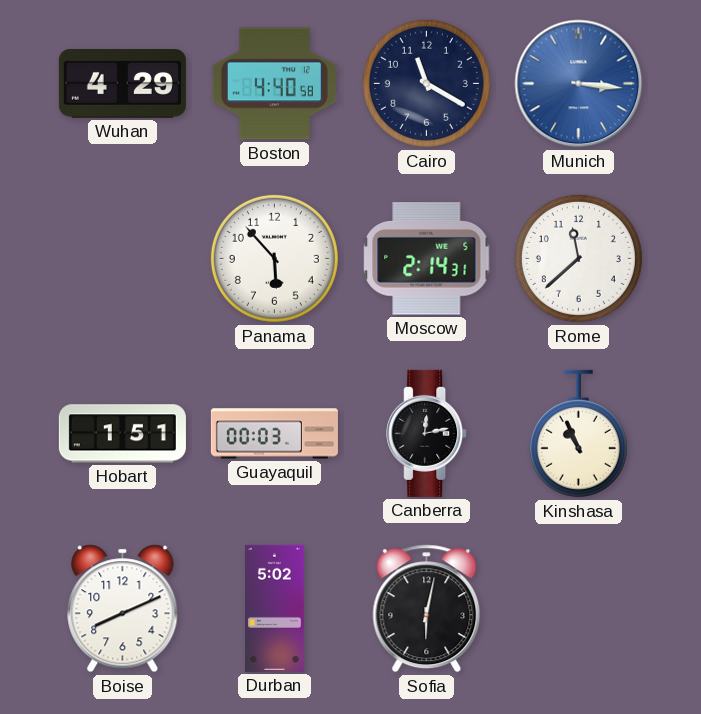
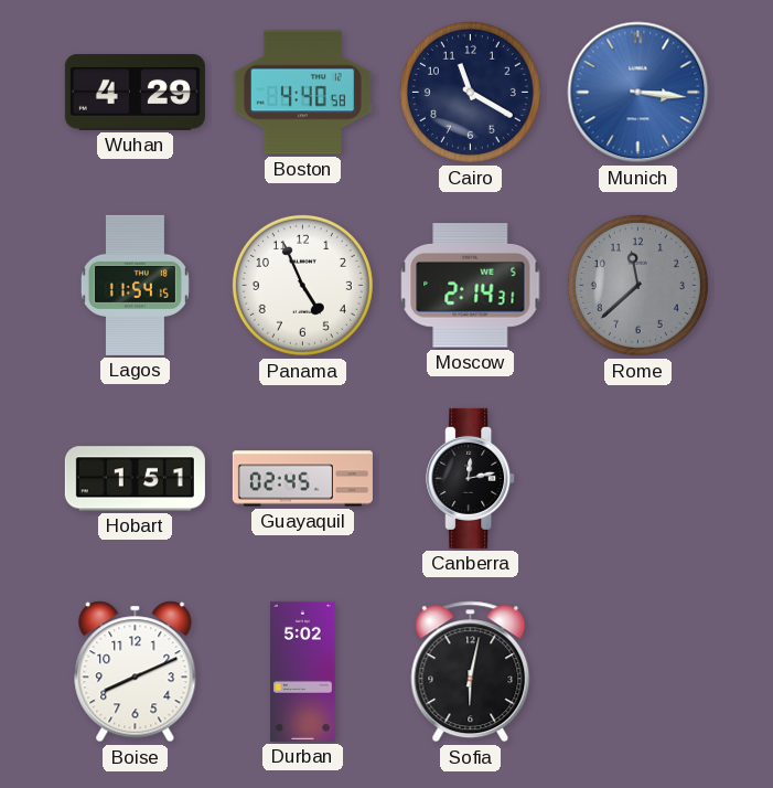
Lagos: none -> 11:54
Panama: 5:53 -> 4:56
Rome dial: white -> grey
Guayaquil: 00:03 -> 02:45
Kinshasa: 10:56 -> none
